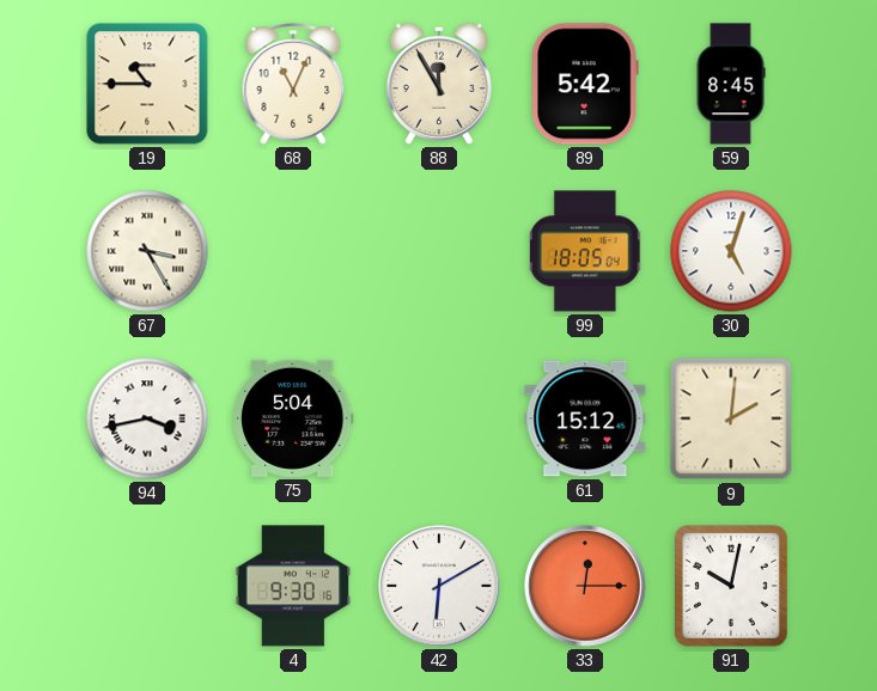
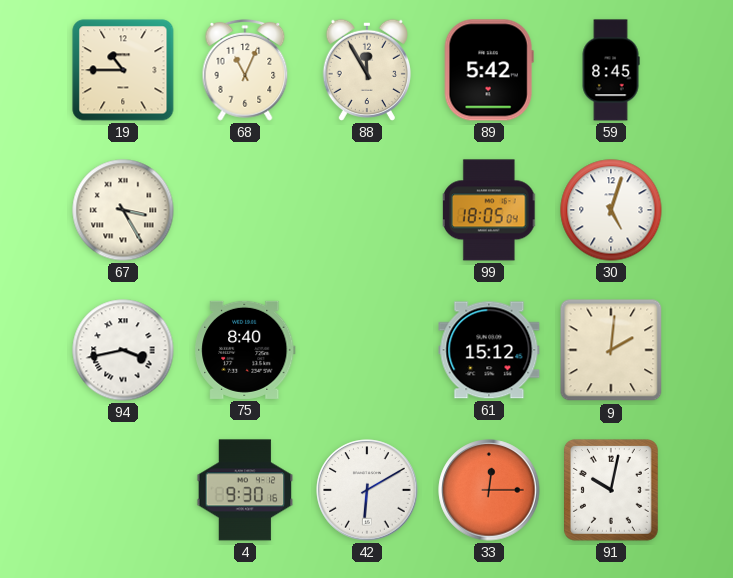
75: 5:04 -> 8:40
